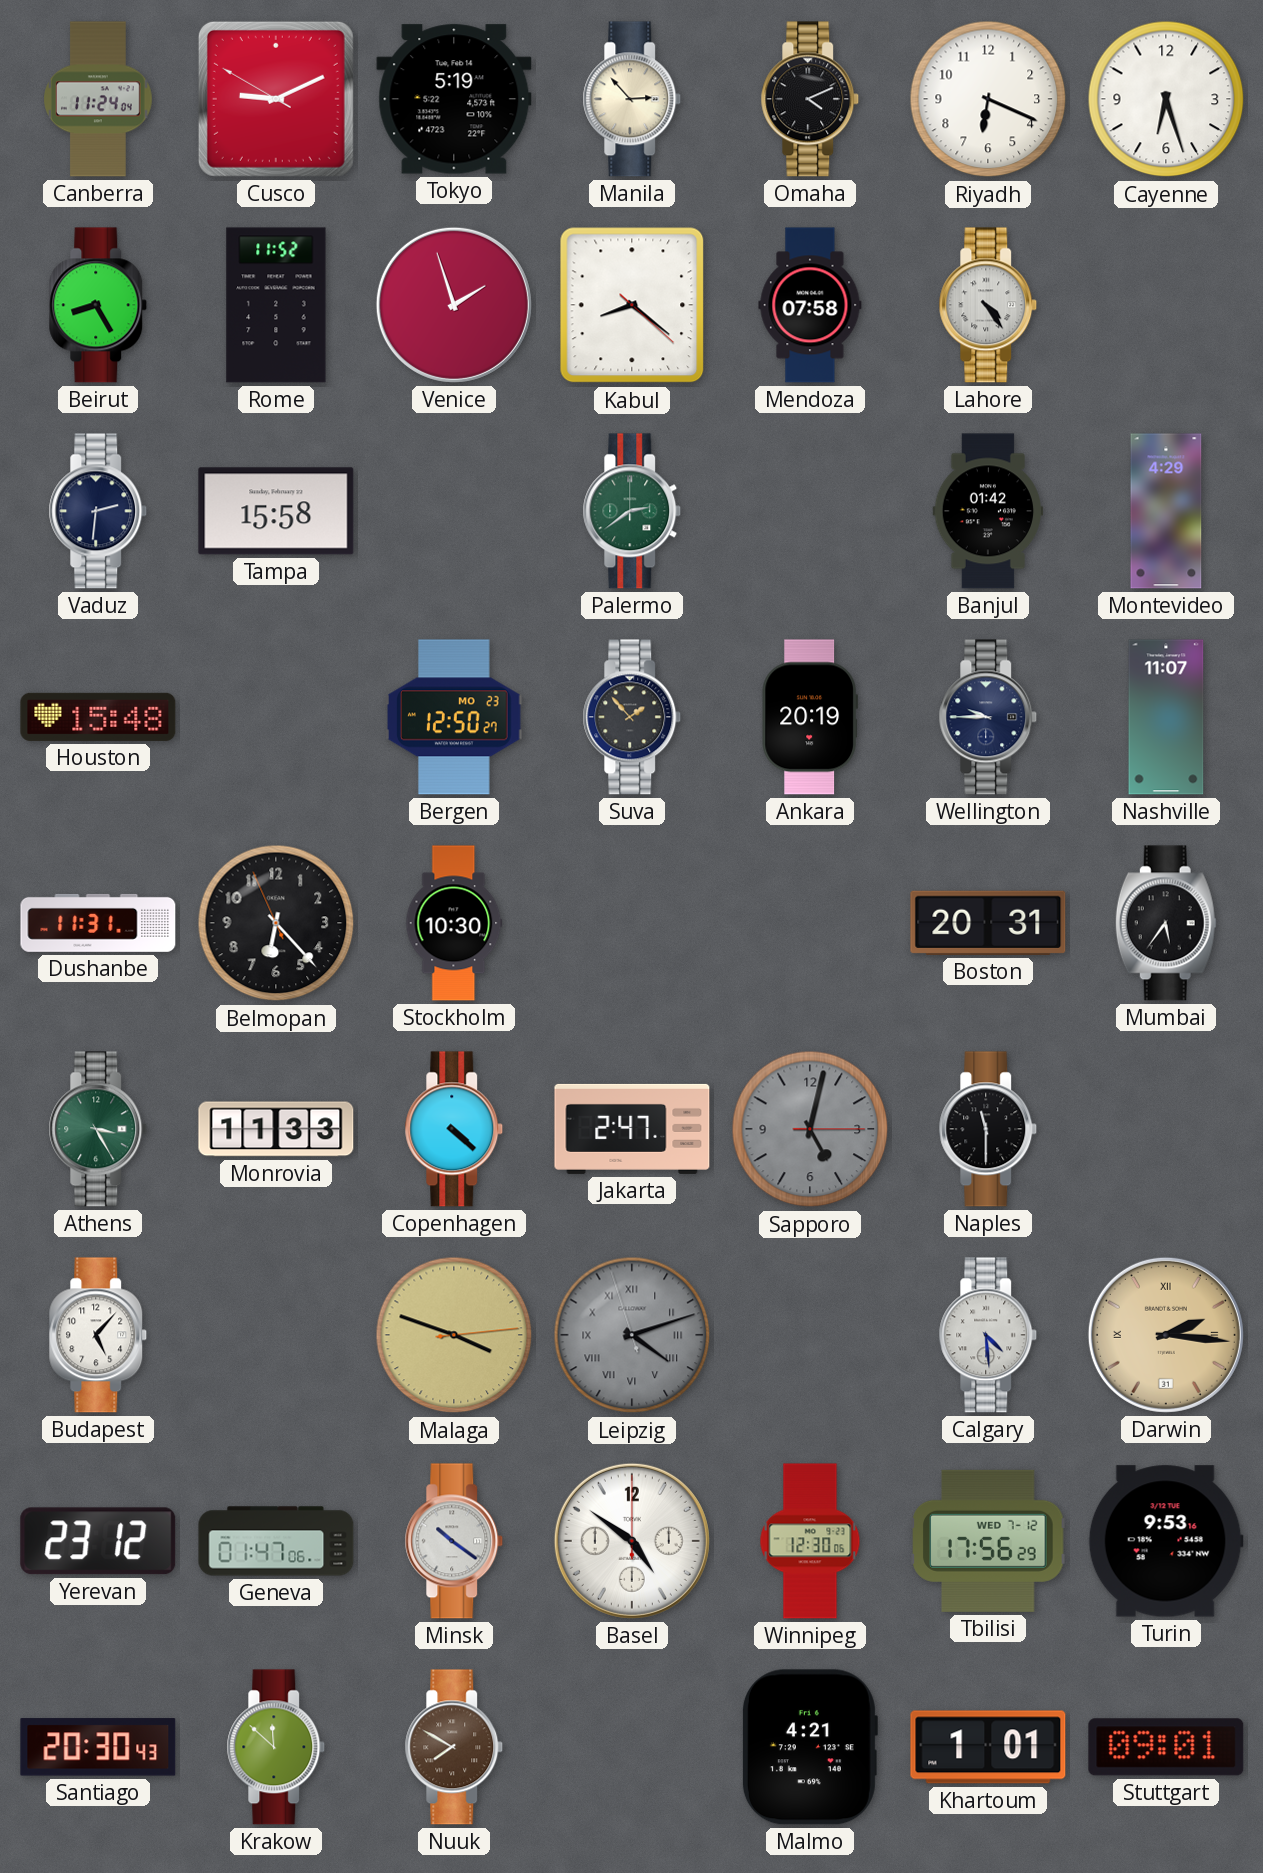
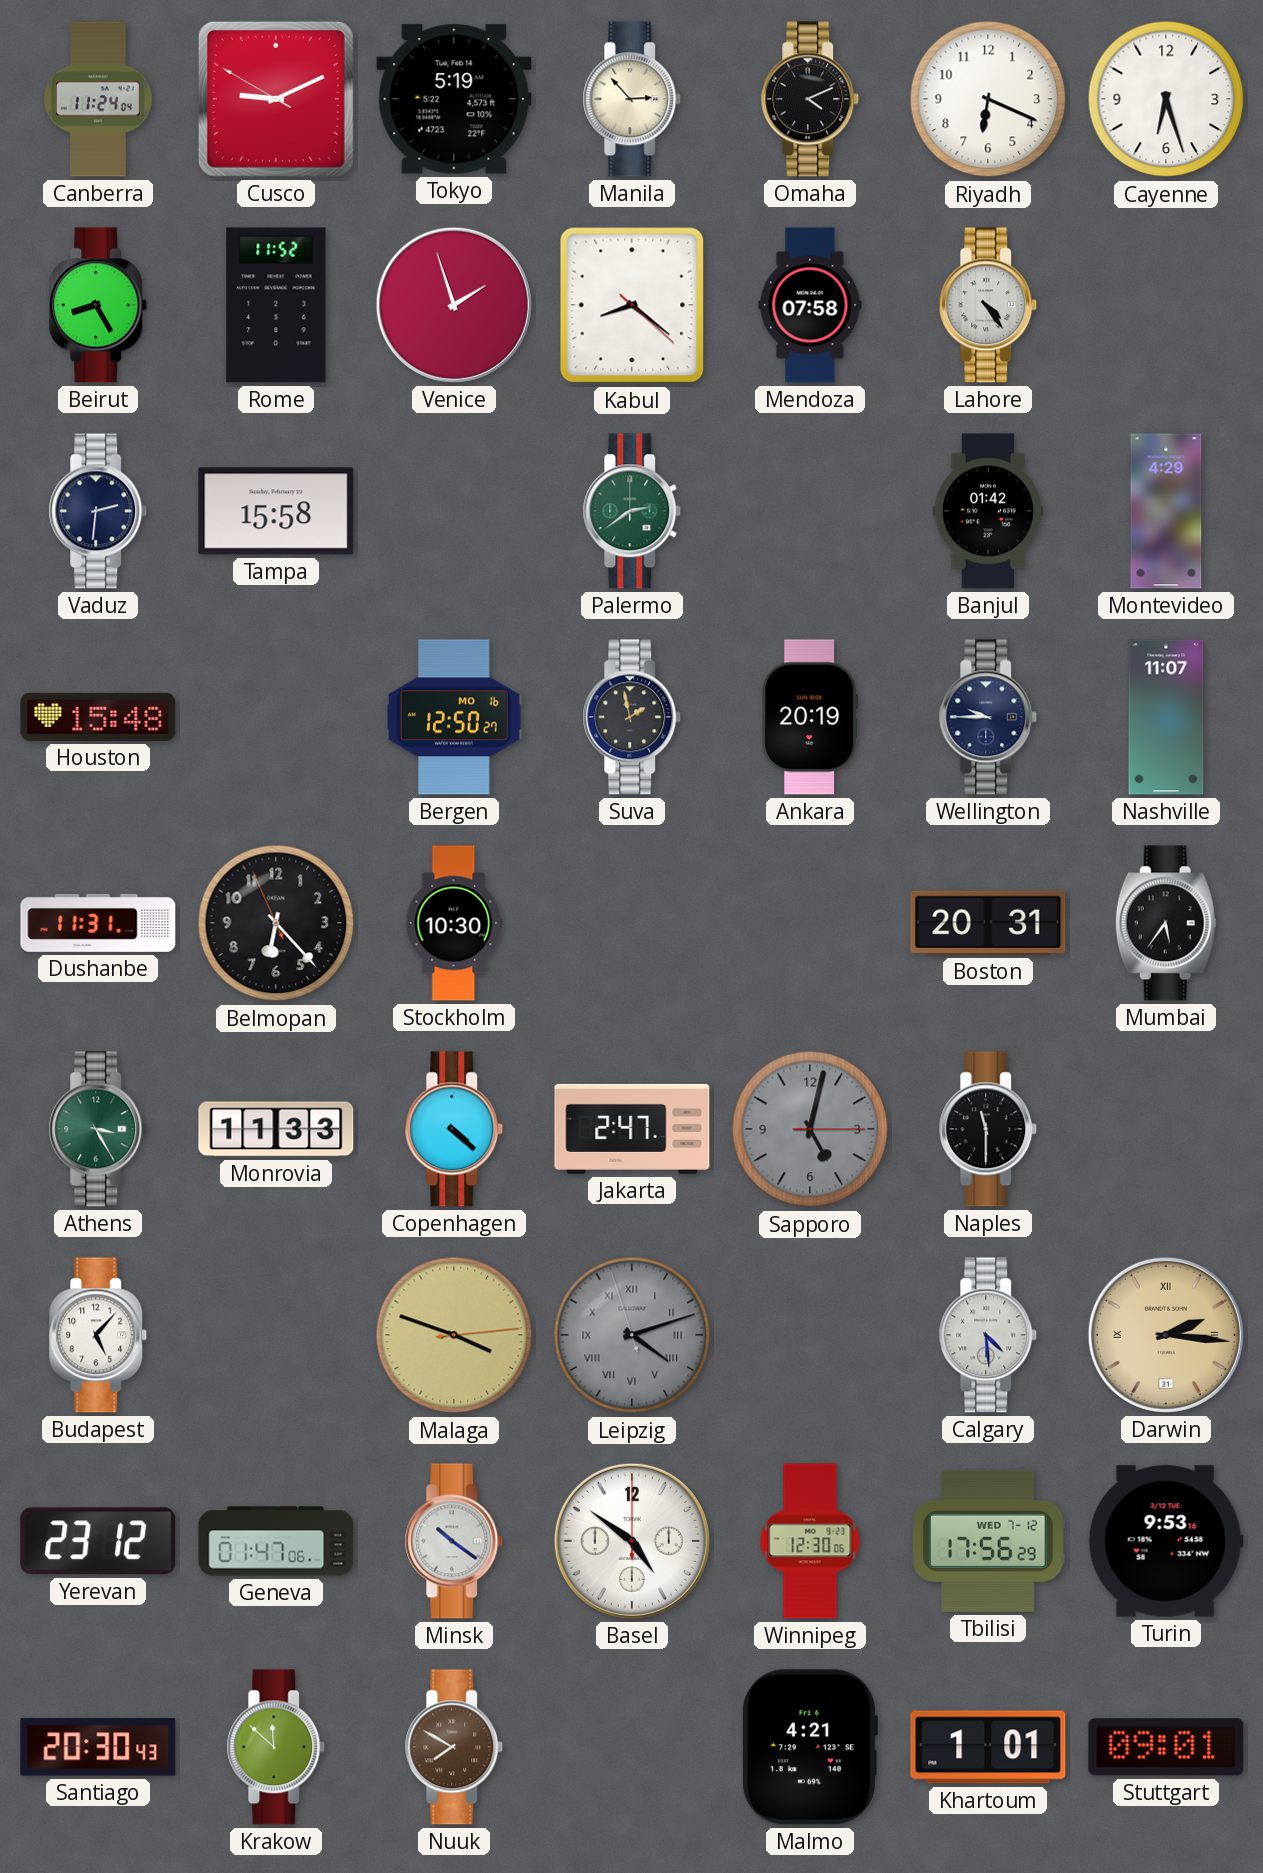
Bergen date: MO 23 -> MO 16
Suva: 1:53 -> 1:58
